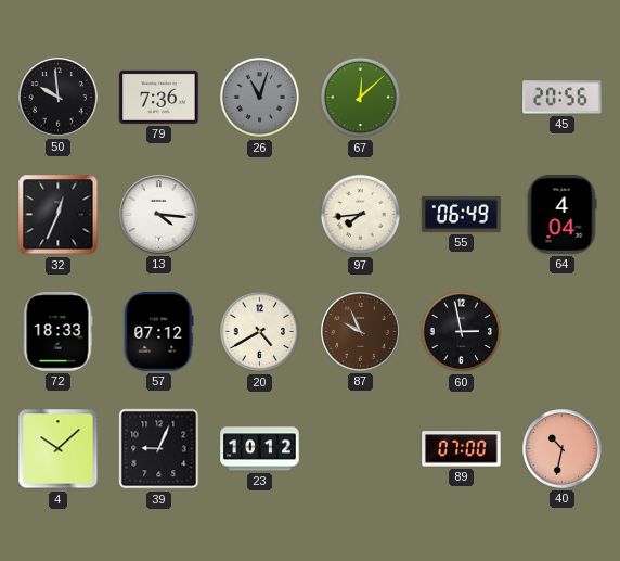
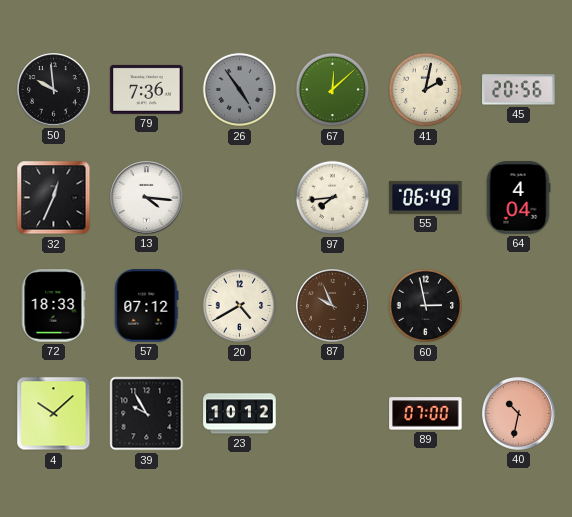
26: 11:03 -> 4:54
41: none -> 2:02
39: 9:04 -> 9:55
